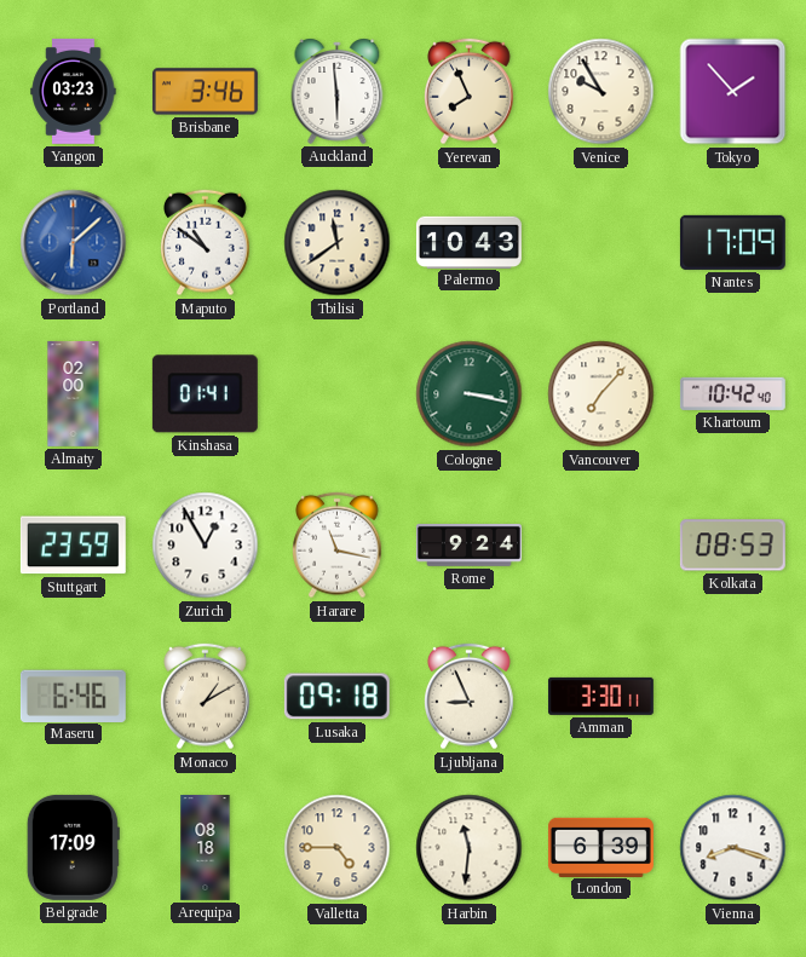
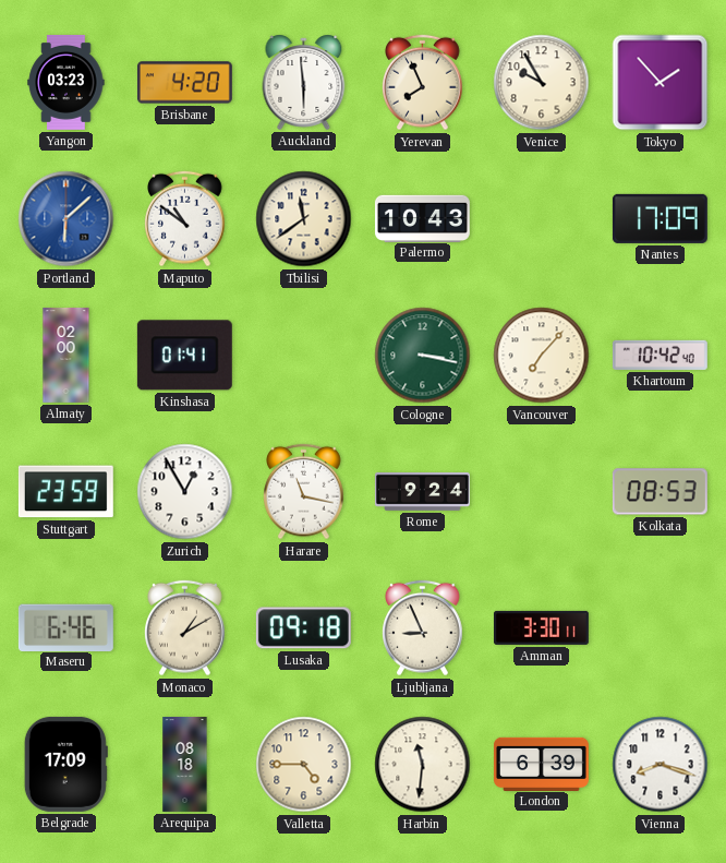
Brisbane: 3:46 -> 4:20
